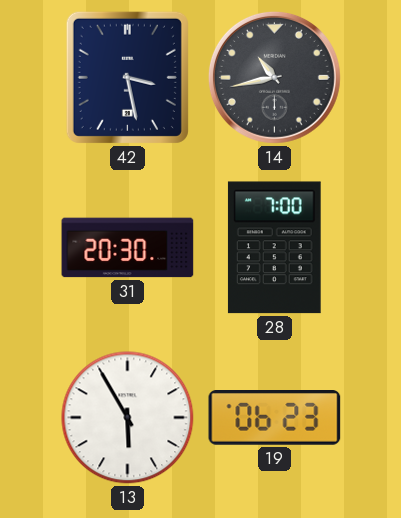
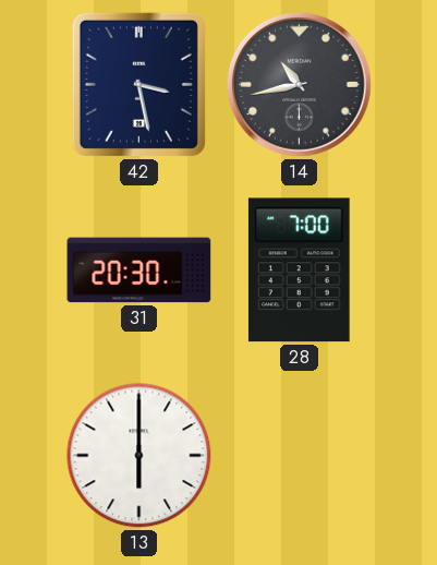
13: 5:55 -> 6:00
19: 06:23 -> none
